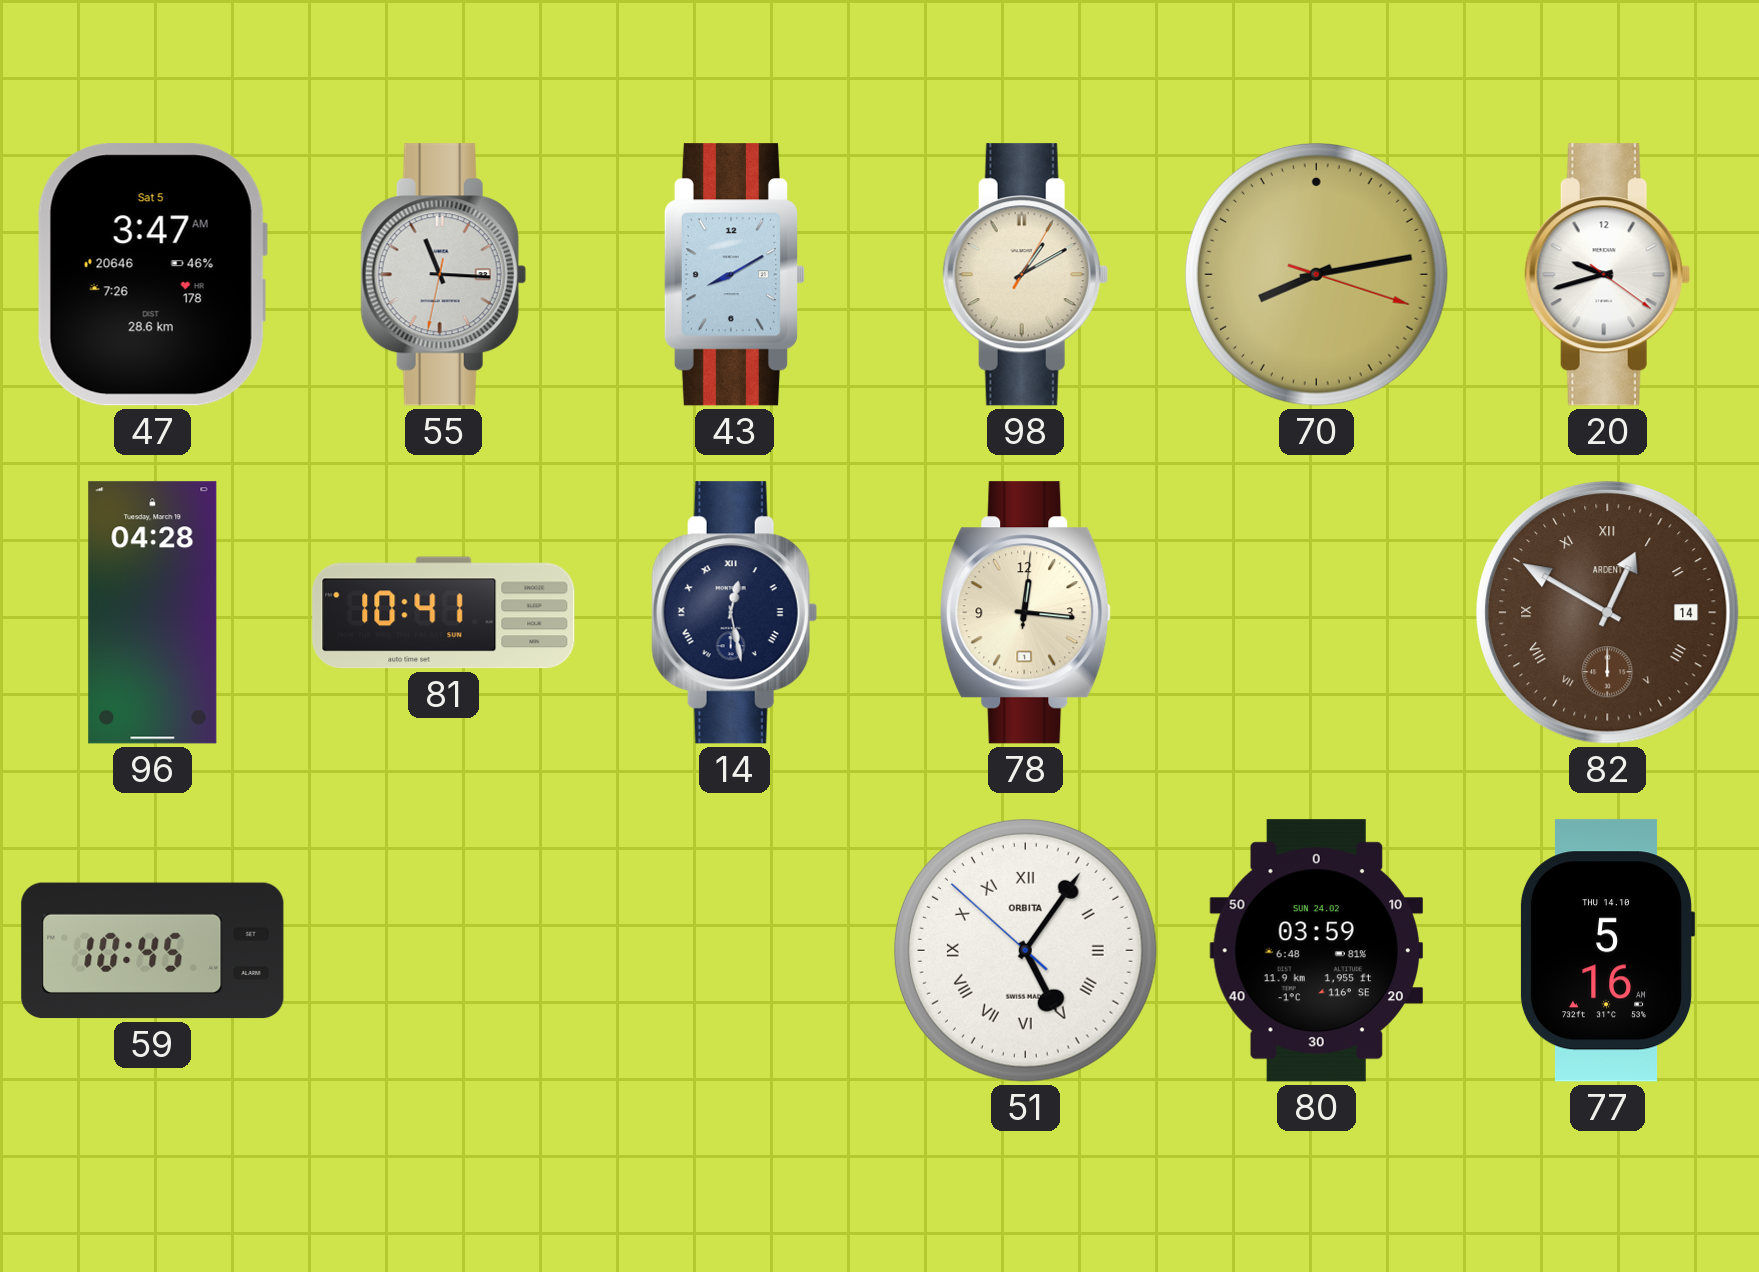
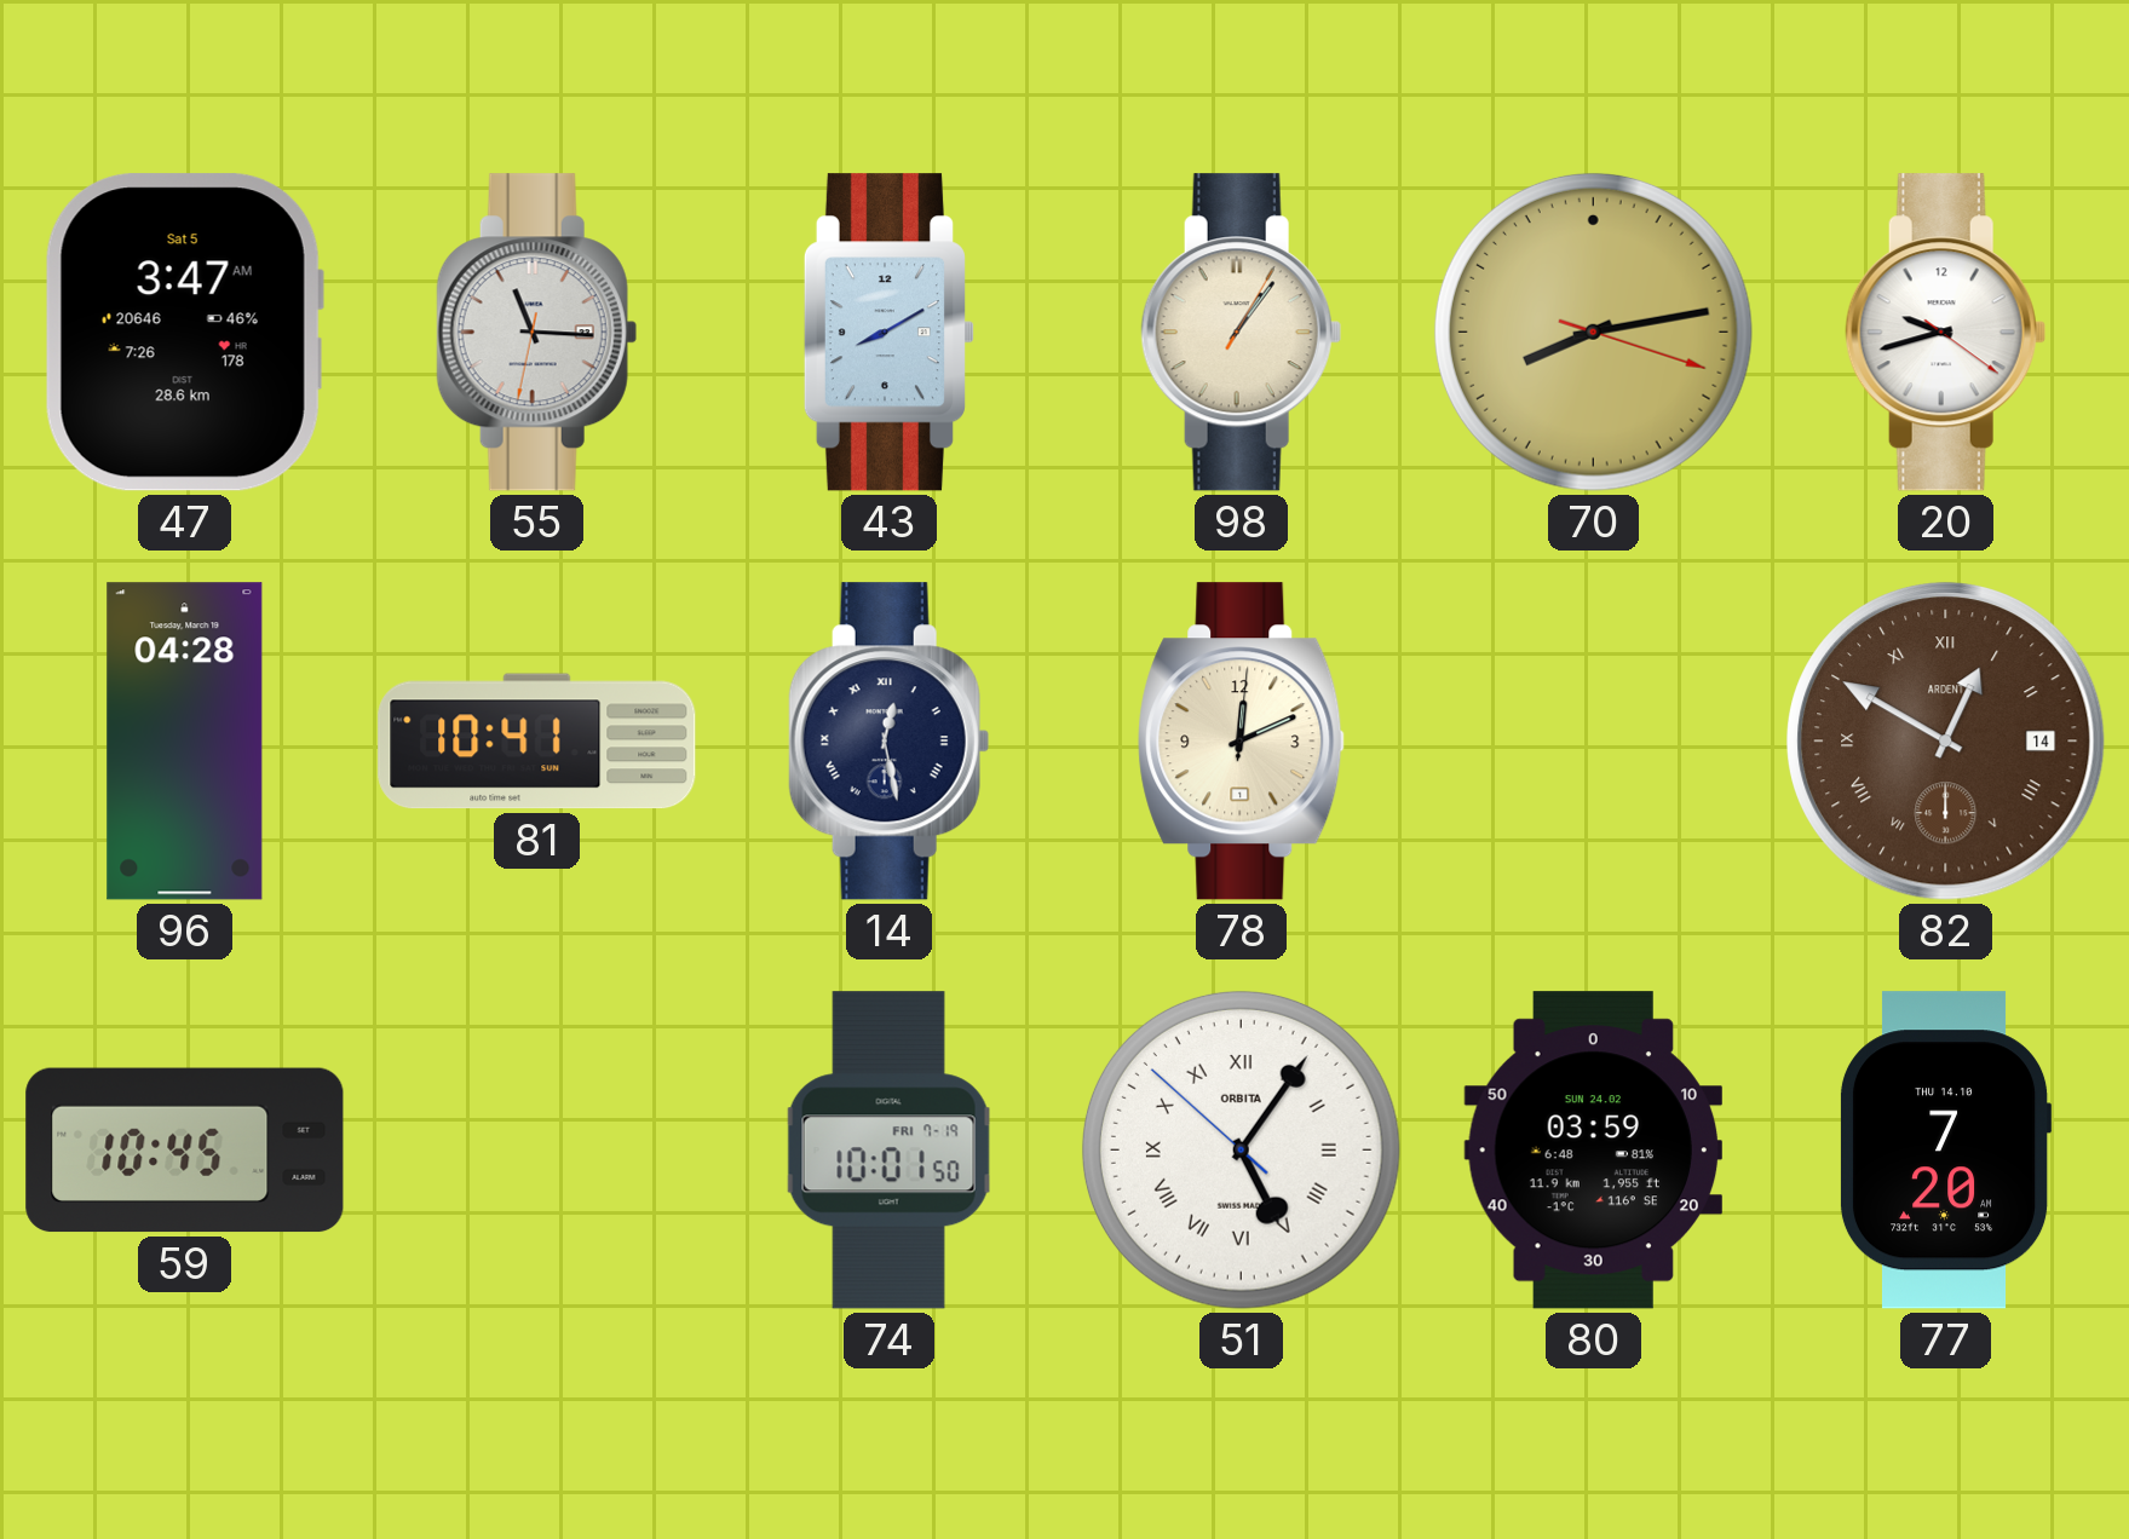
98: 1:10 -> 1:06
78: 12:16 -> 12:11
74: none -> 10:01
77: 5:16 -> 7:20
